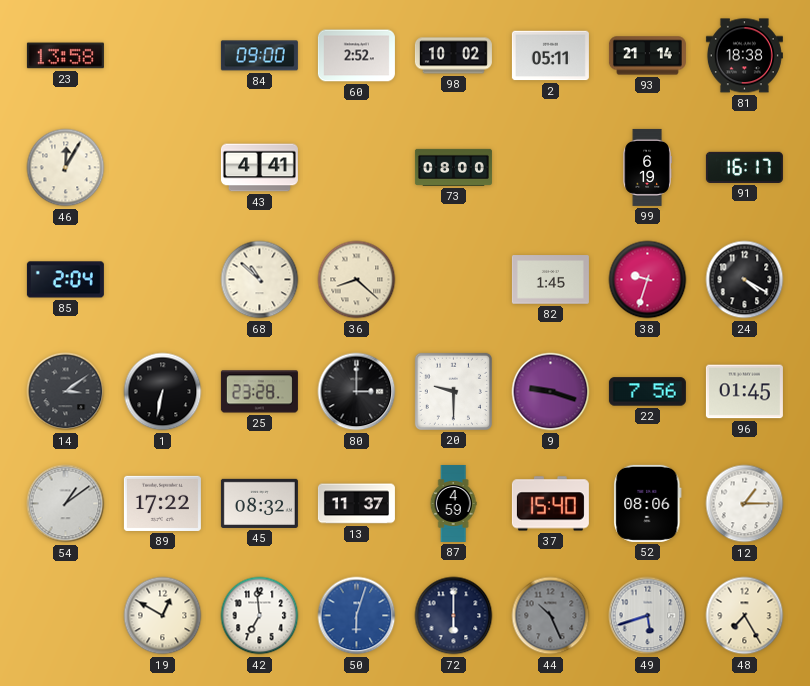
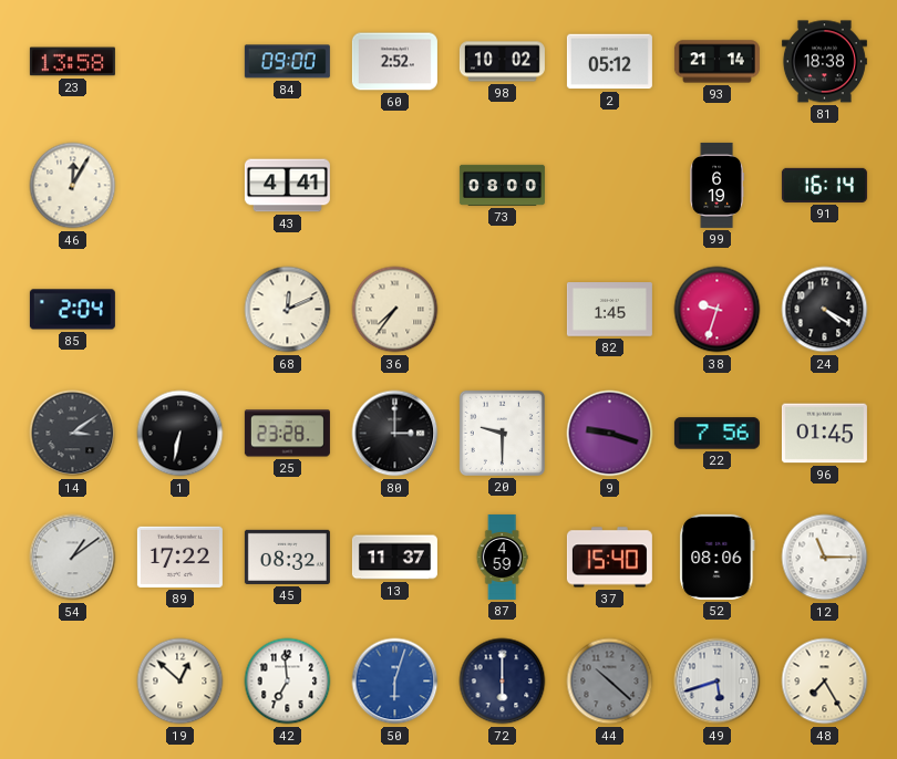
2: 05:11 -> 05:12
91: 16:17 -> 16:14
68: 10:52 -> 12:11
36: 8:22 -> 7:36
12: 1:15 -> 11:15
19: 12:50 -> 12:52
44: 10:26 -> 10:22
